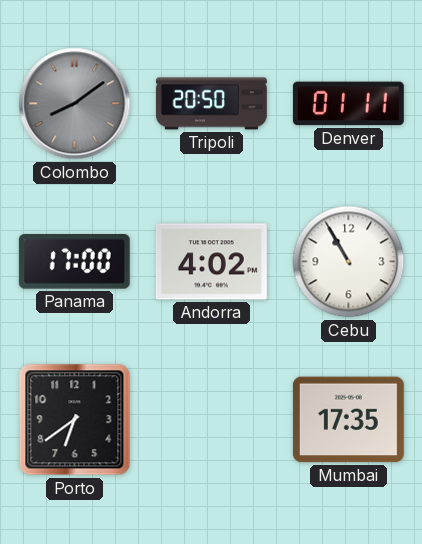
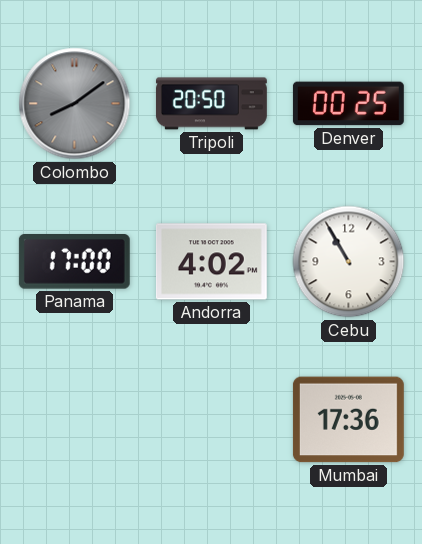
Denver: 01:11 -> 00:25
Porto: 6:39 -> none
Mumbai: 17:35 -> 17:36
